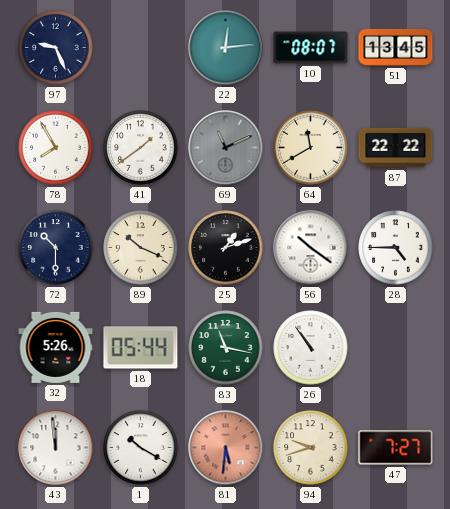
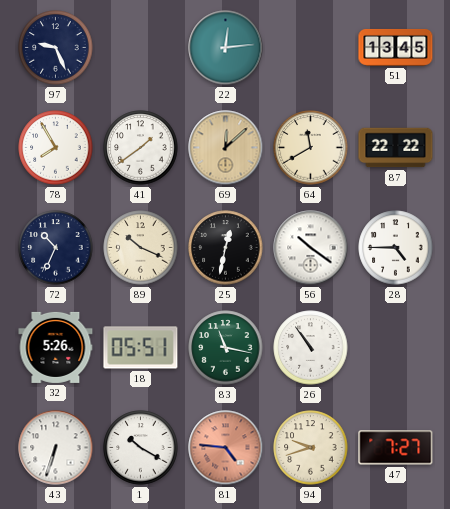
10: 08:07 -> none
69: 11:11 -> 12:08
69 dial: grey -> champagne
72: 10:30 -> 10:34
25: 1:12 -> 12:32
18: 05:44 -> 05:51
43: 11:59 -> 6:33
81: 5:31 -> 4:46
